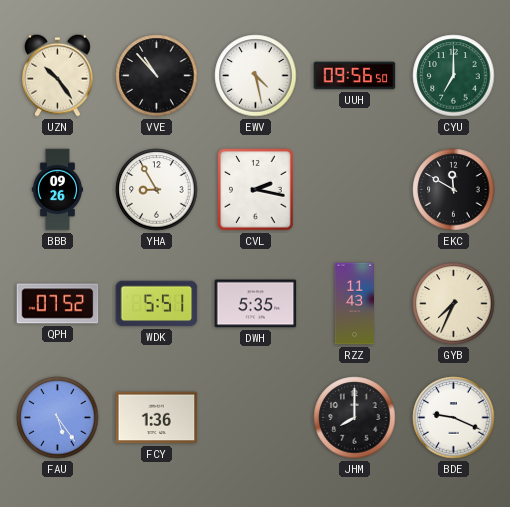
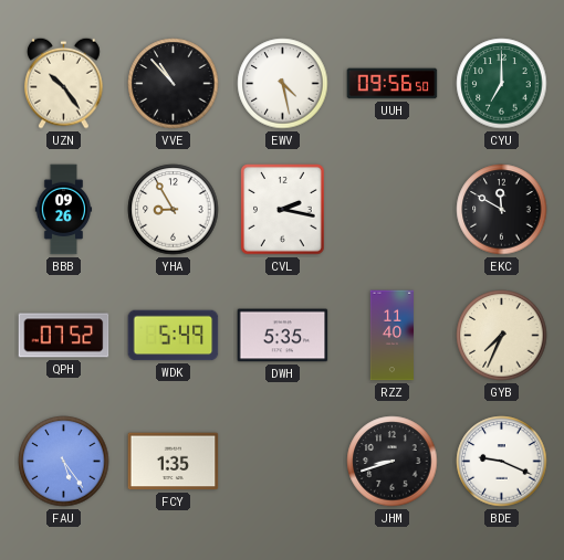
WDK: 5:51 -> 5:49
RZZ: 11:43 -> 11:40
FCY: 1:36 -> 1:35
JHM: 8:00 -> 8:42
